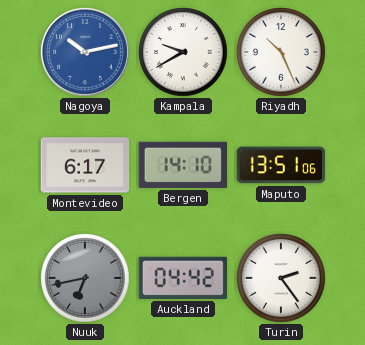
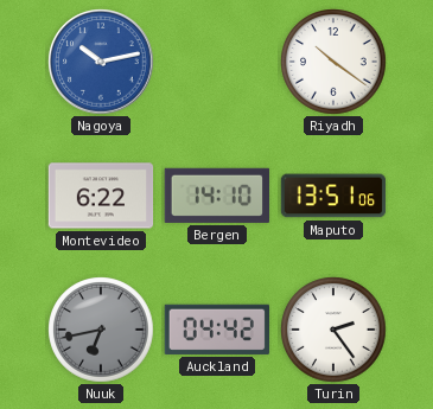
Kampala: 9:40 -> none
Riyadh: 10:26 -> 10:21
Montevideo: 6:17 -> 6:22
